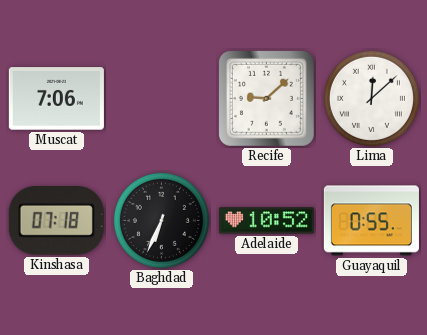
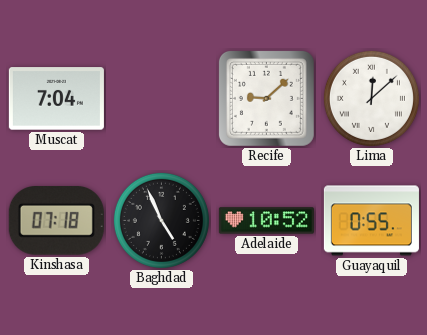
Muscat: 7:06 -> 7:04
Baghdad: 6:34 -> 4:56
